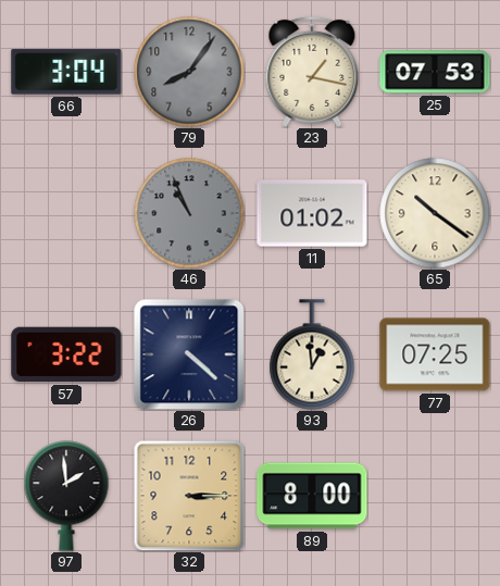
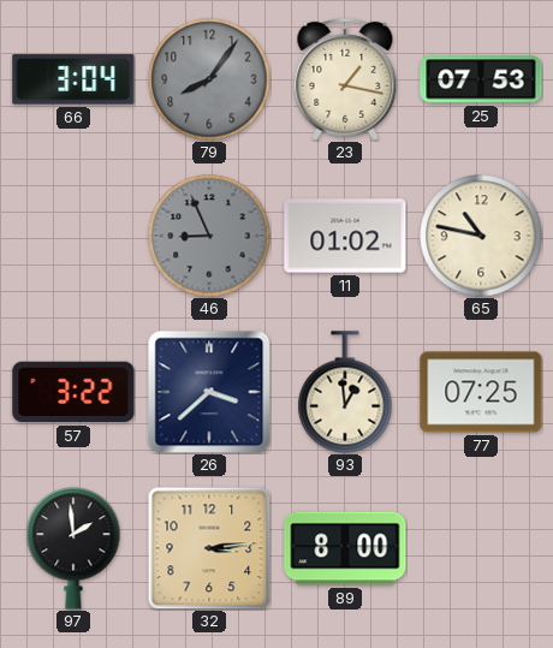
46: 10:56 -> 8:56
65: 10:21 -> 10:47
26: 4:22 -> 3:38
32: 3:15 -> 3:14
